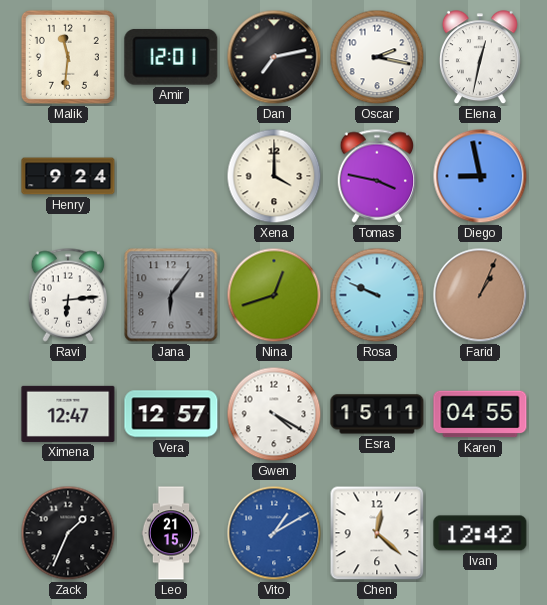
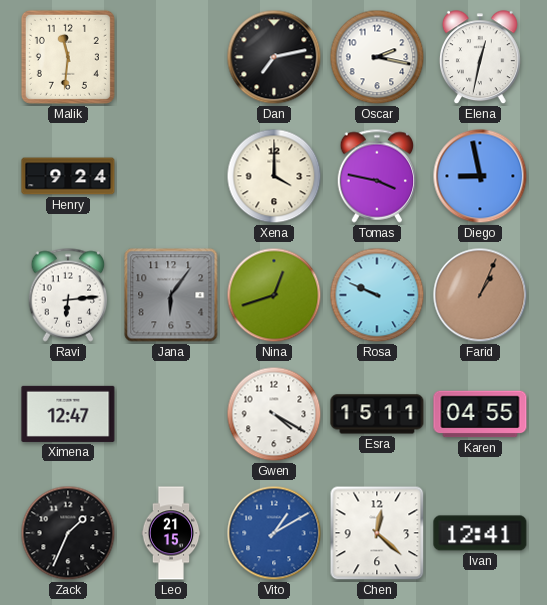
Amir: 12:01 -> none
Vera: 12:57 -> none
Ivan: 12:42 -> 12:41
